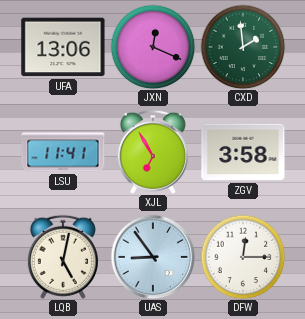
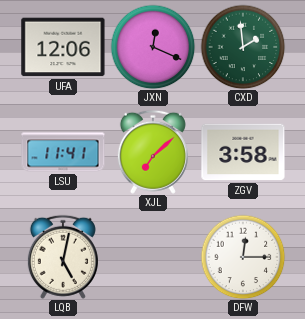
UFA: 13:06 -> 12:06
XJL: 6:55 -> 7:08
UAS: 8:54 -> none
